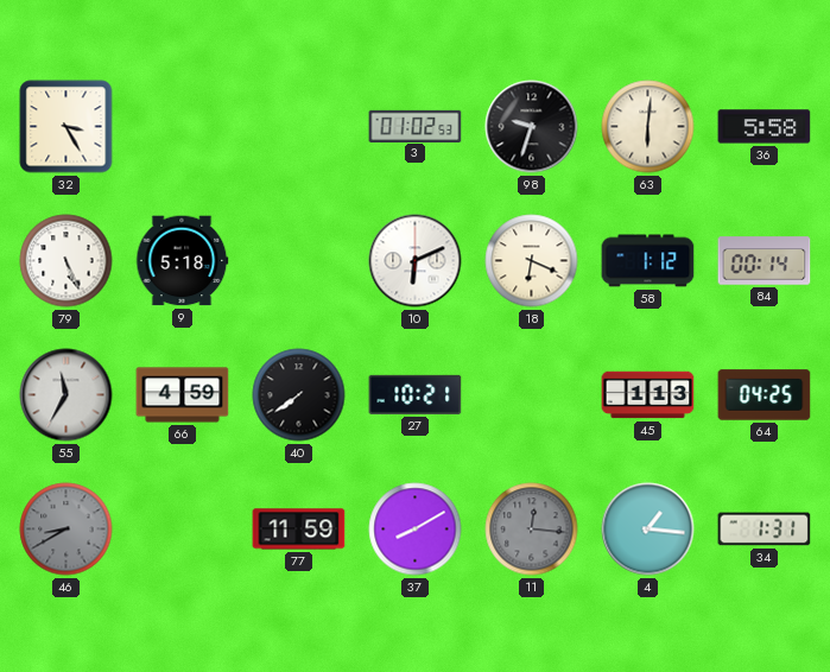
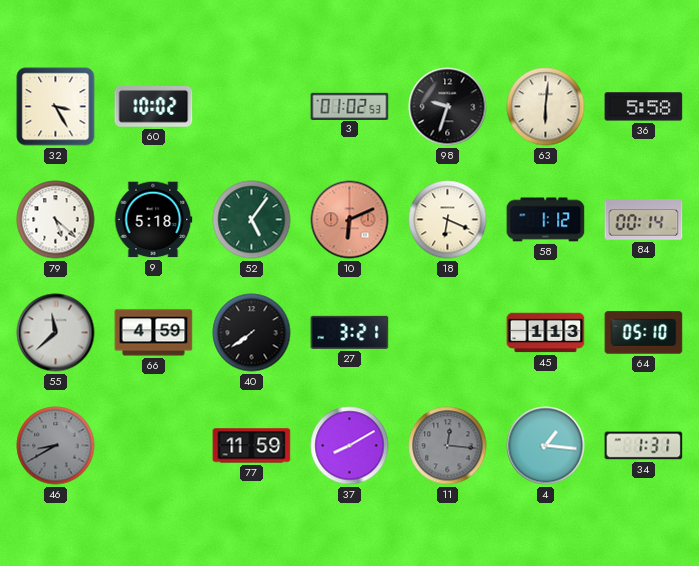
60: none -> 10:02
79: 5:26 -> 5:22
52: none -> 5:06
10 dial: white -> salmon
55: 11:35 -> 11:38
27: 10:21 -> 3:21
64: 04:25 -> 05:10
